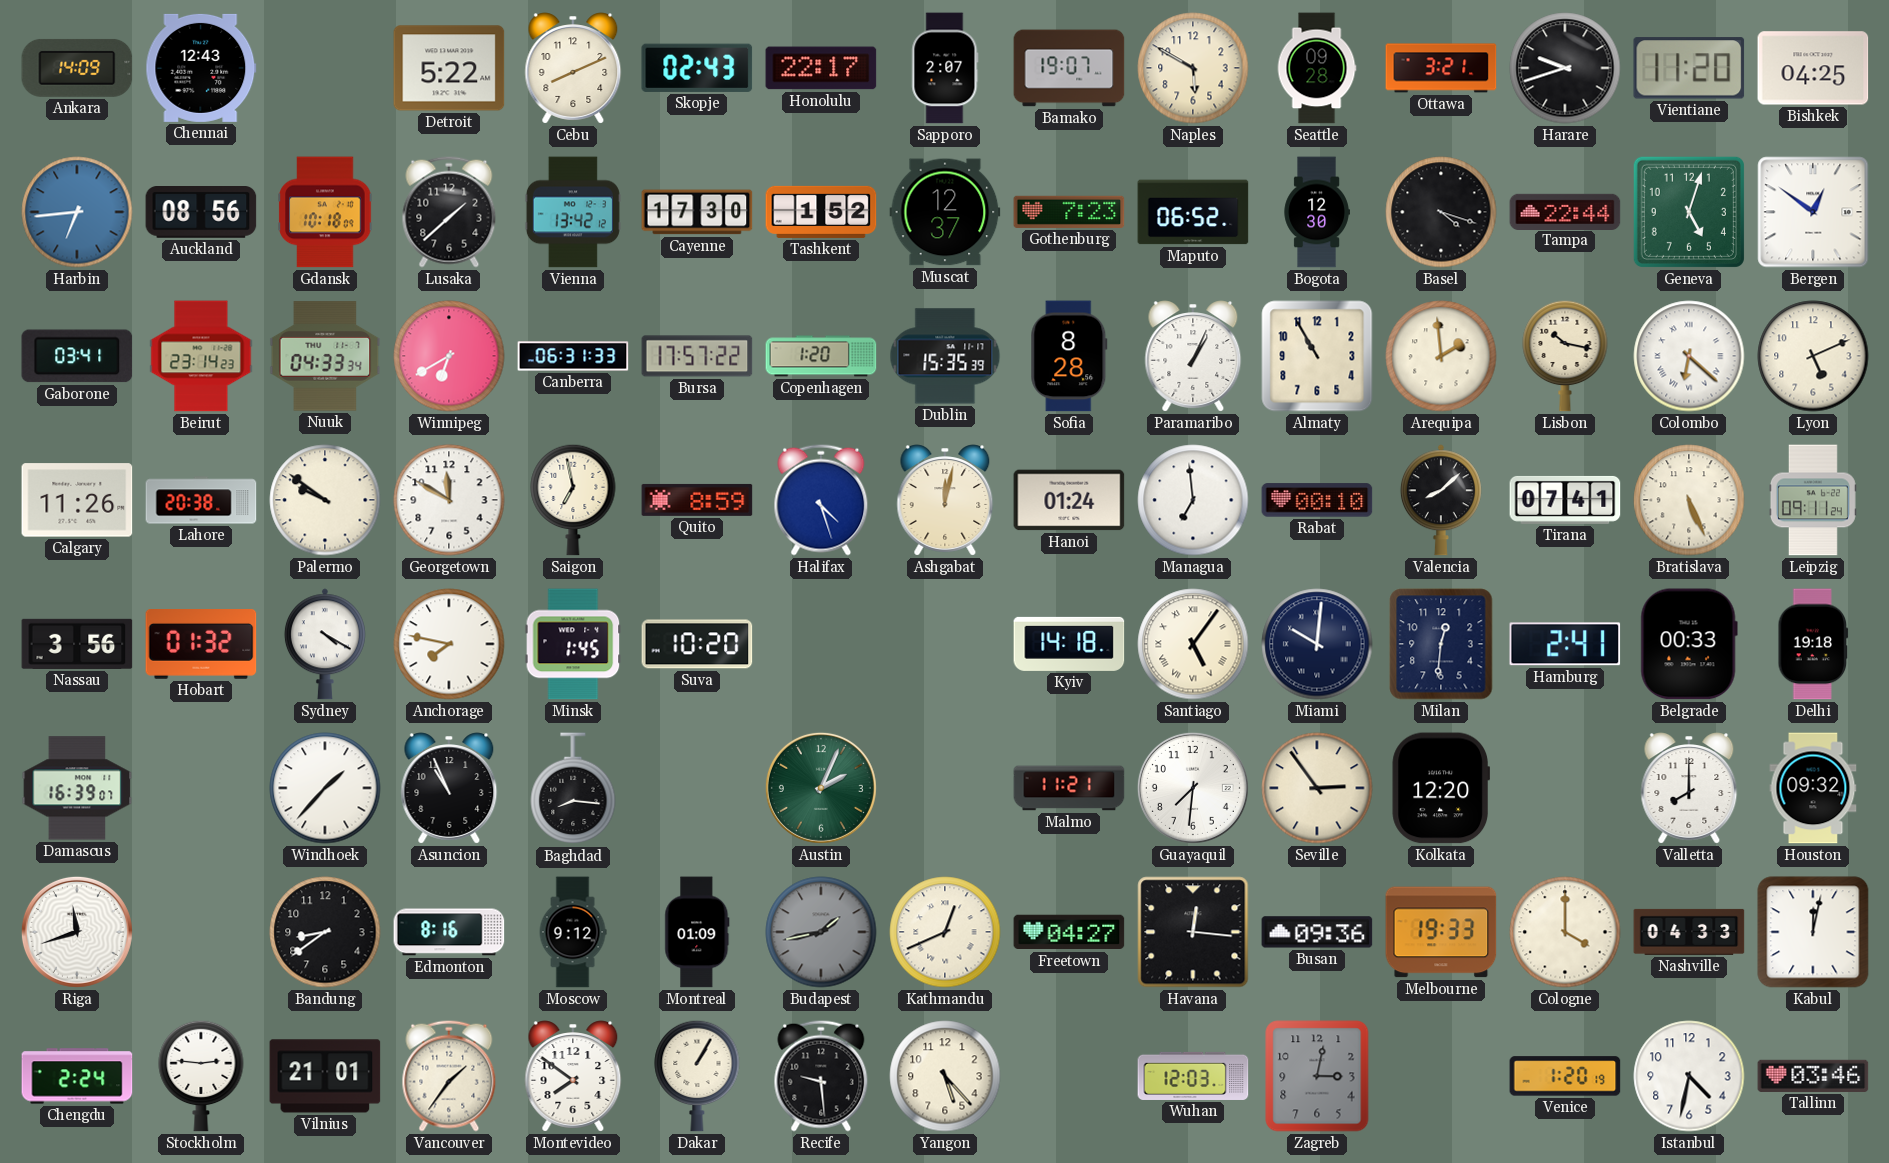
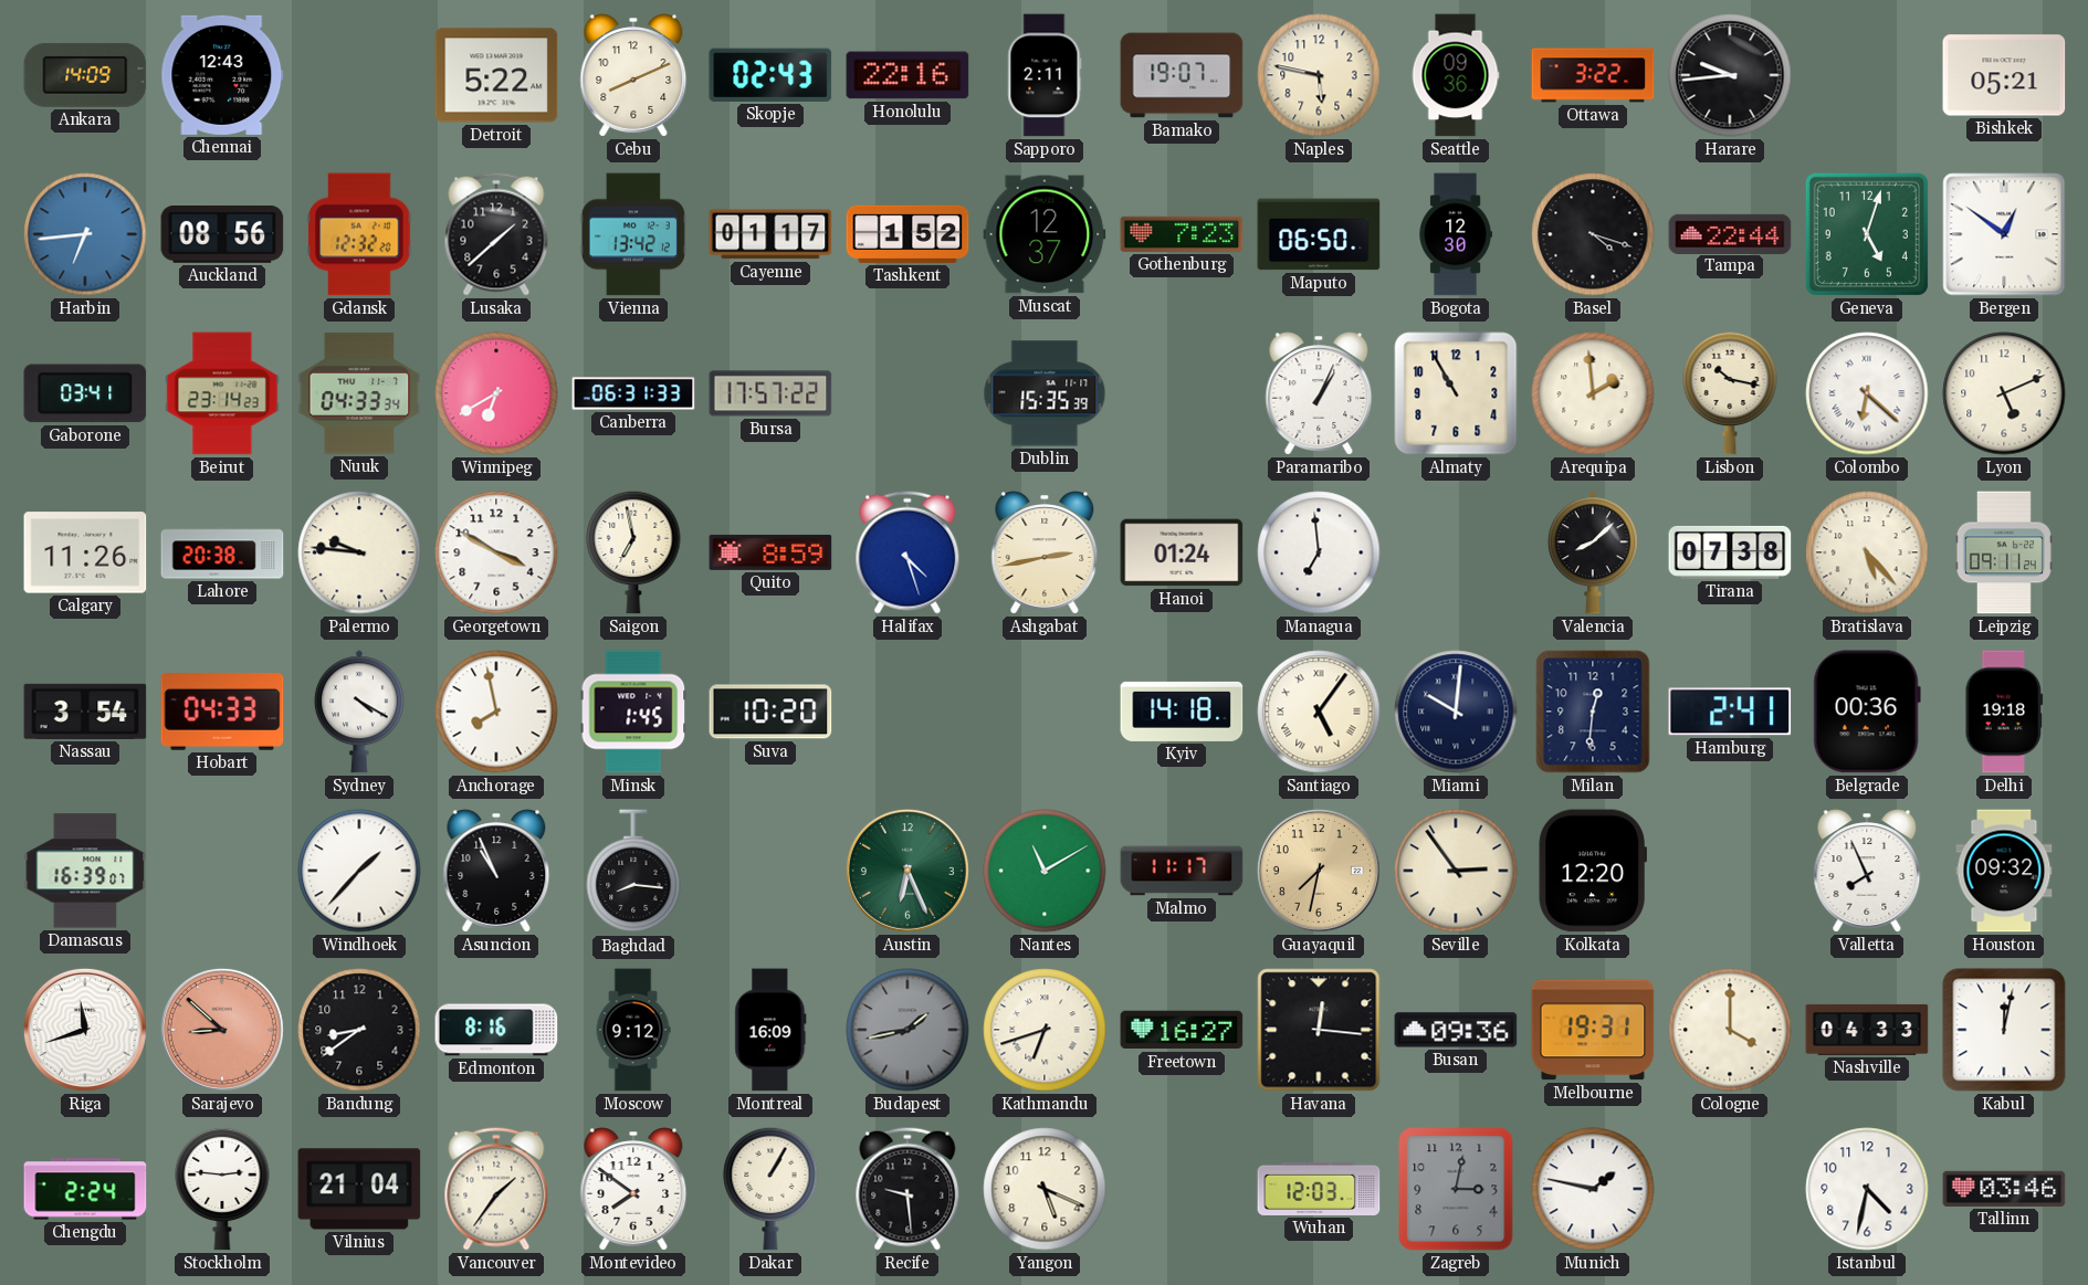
Honolulu: 22:17 -> 22:16
Sapporo: 2:07 -> 2:11
Naples: 5:50 -> 5:47
Seattle: 09:28 -> 09:36
Ottawa: 3:21 -> 3:22
Harare: 9:42 -> 9:44
Vientiane: 11:20 -> none
Bishkek: 04:25 -> 05:21
Gdansk: 10:18 -> 12:32
Cayenne: 17:30 -> 01:17
Maputo: 06:52 -> 06:50
Copenhagen: 1:20 -> none
Sofia: 8:28 -> none
Palermo: 9:51 -> 9:46
Georgetown: 11:50 -> 3:50
Ashgabat: 12:02 -> 2:43
Rabat: 00:10 -> none
Tirana: 07:41 -> 07:38
Bratislava: 5:26 -> 5:23
Nassau: 3:56 -> 3:54
Hobart: 01:32 -> 04:33
Anchorage: 7:47 -> 7:58
Belgrade: 00:33 -> 00:36
Austin: 2:04 -> 6:26
Nantes: none -> 11:10
Malmo: 11:21 -> 11:17
Guayaquil: 7:31 -> 7:32
Guayaquil dial: white -> champagne
Valletta: 8:00 -> 7:56
Sarajevo: none -> 8:52
Montreal: 01:09 -> 16:09
Kathmandu: 12:41 -> 6:42
Freetown: 04:27 -> 16:27
Melbourne: 19:33 -> 19:31
Vilnius: 21:01 -> 21:04
Yangon: 5:23 -> 5:19
Munich: none -> 1:47
Venice: 1:20 -> none
